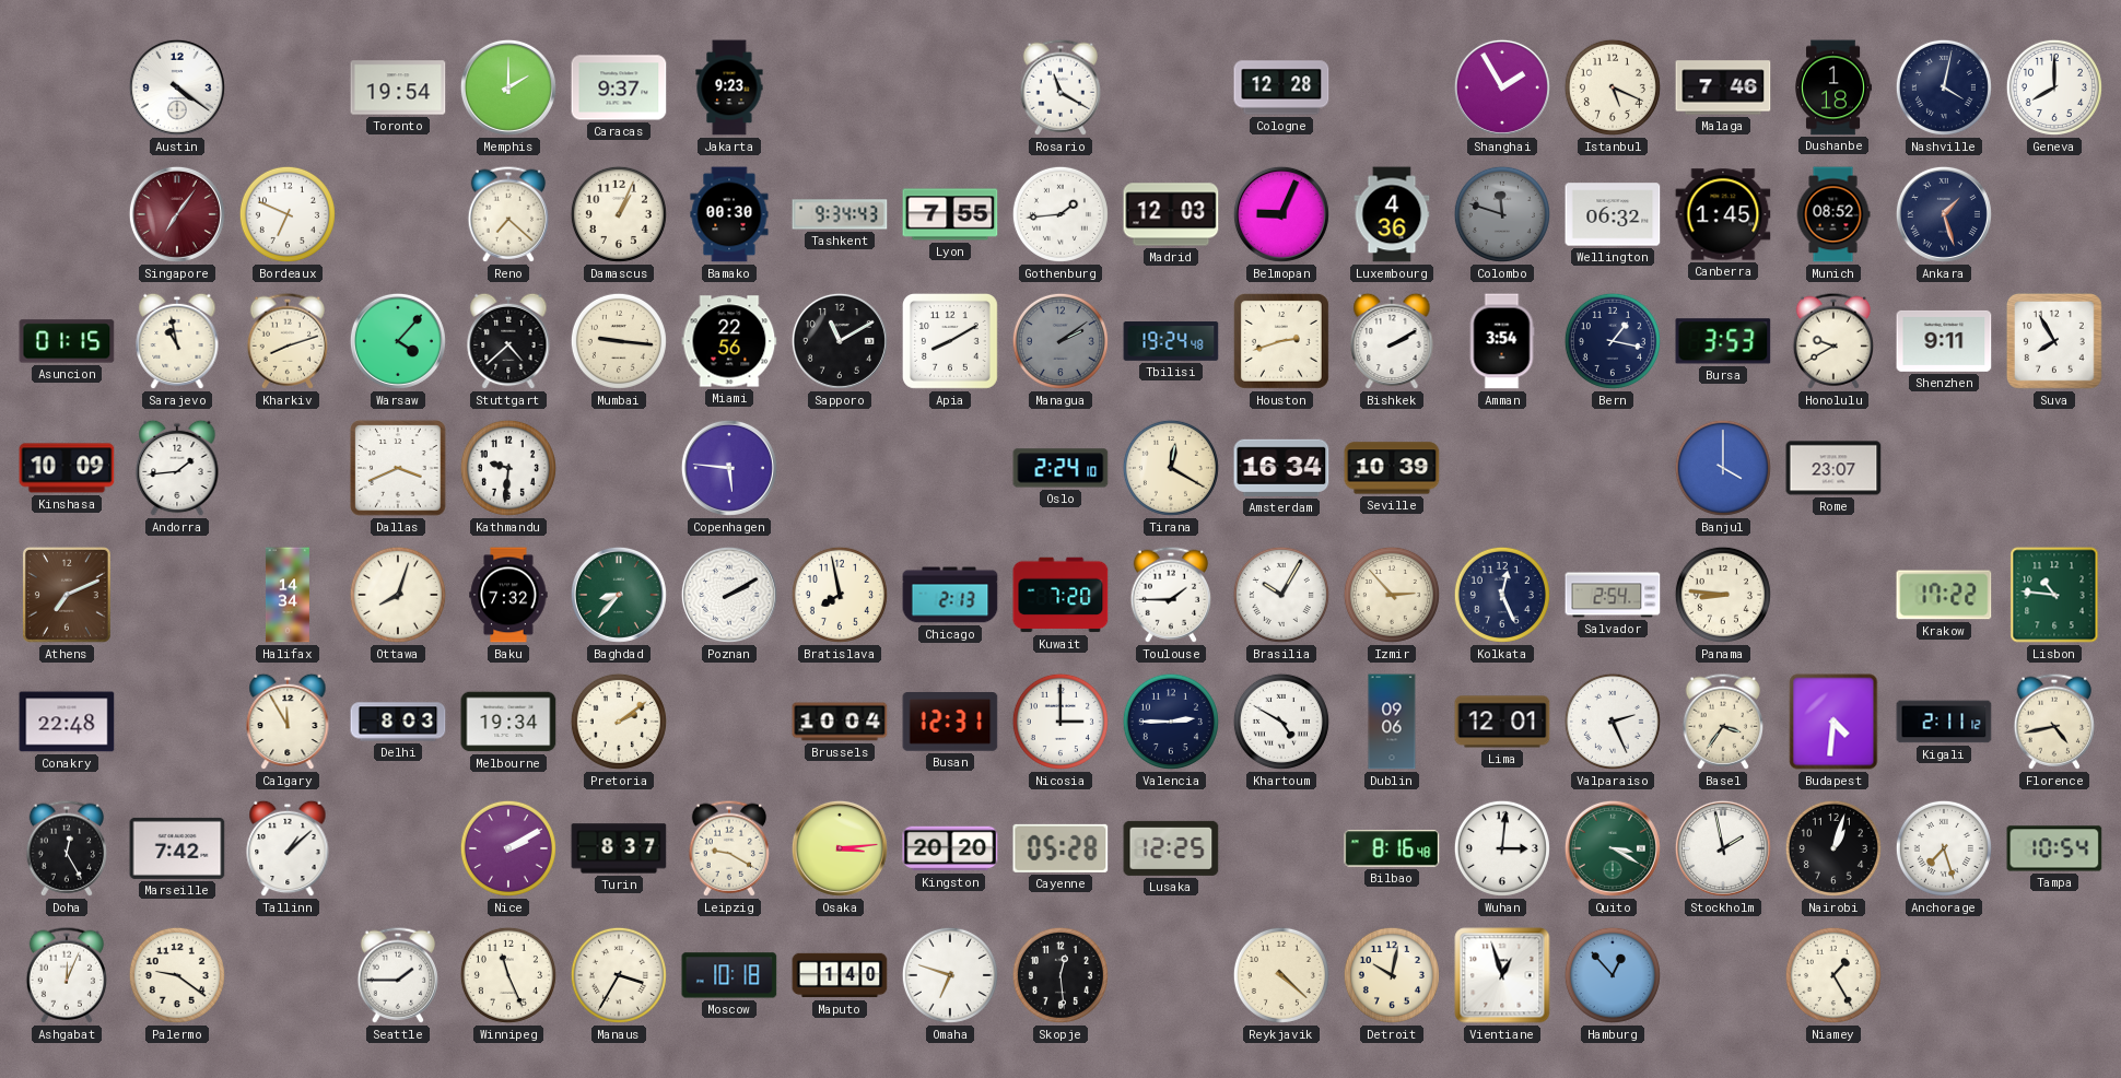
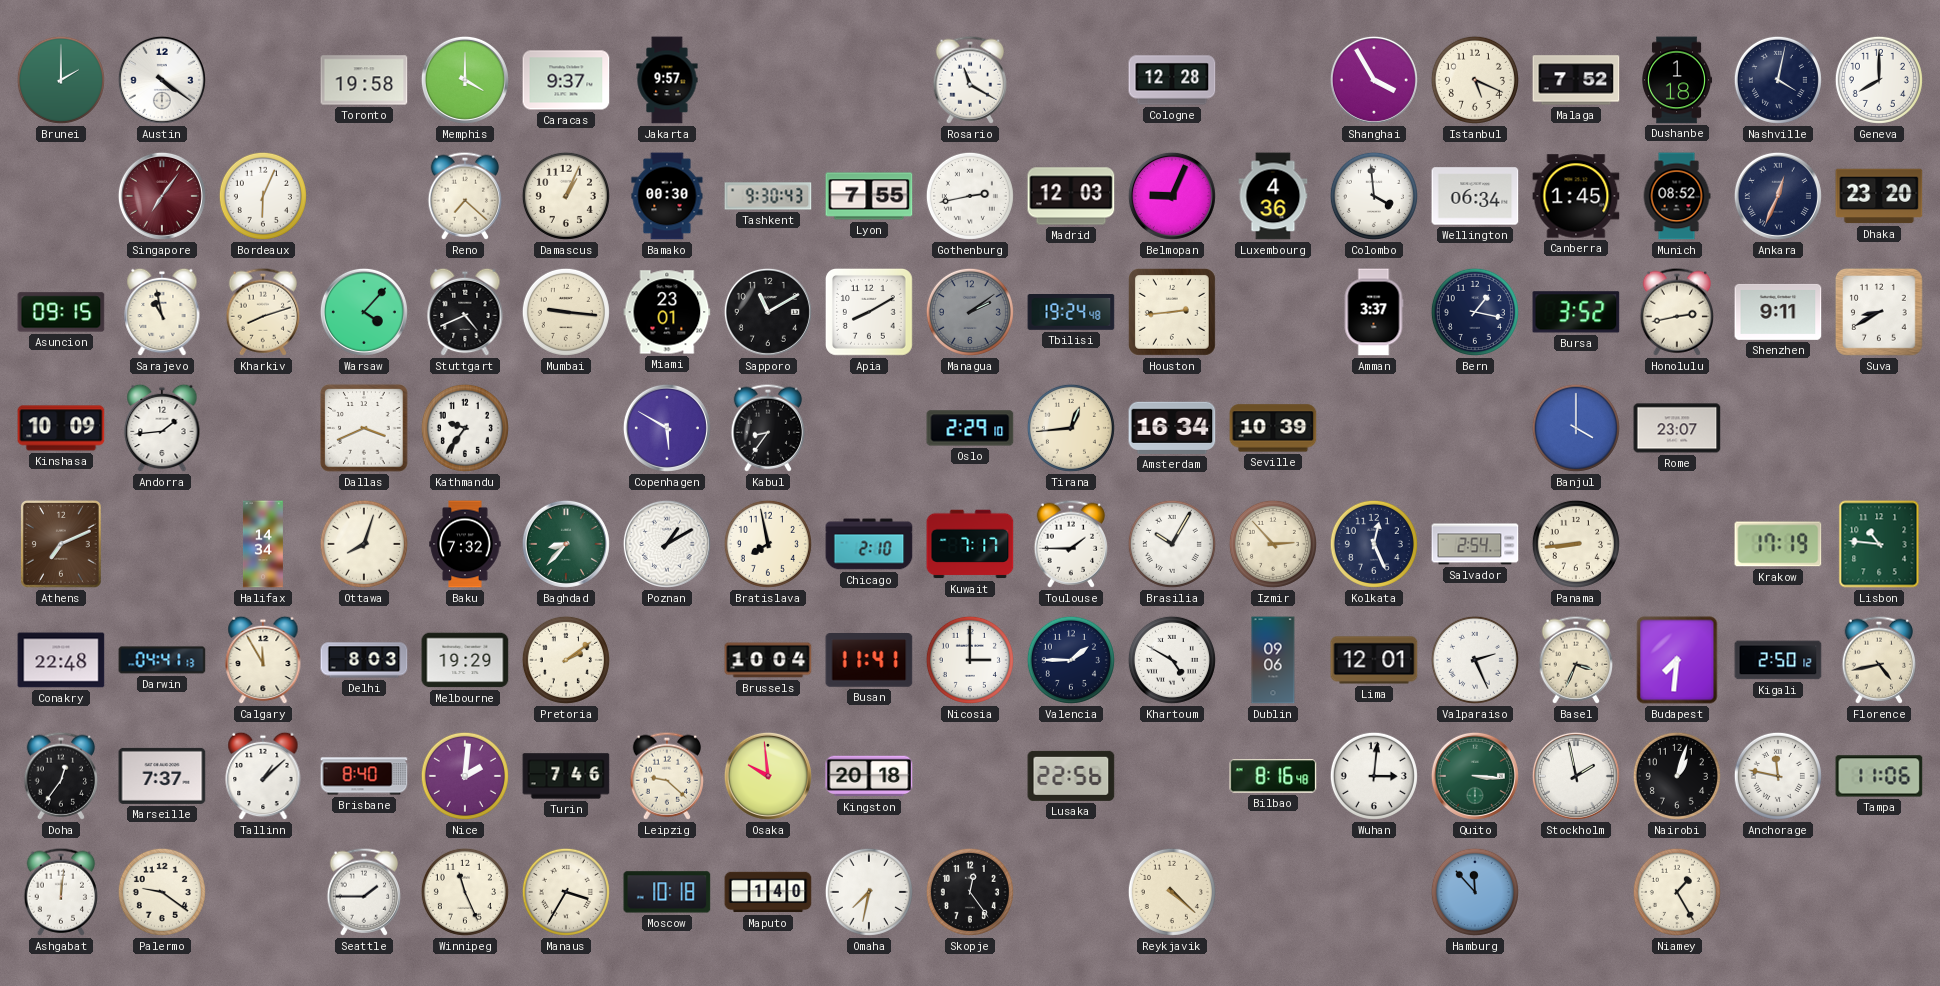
Brunei: none -> 2:00
Toronto: 19:54 -> 19:58
Memphis: 2:00 -> 4:00
Jakarta: 9:23 -> 9:57
Shanghai: 1:55 -> 3:55
Malaga: 7:46 -> 7:52
Bordeaux: 6:49 -> 6:04
Tashkent: 9:34 -> 9:30
Gothenburg: 1:44 -> 2:43
Colombo: 11:48 -> 3:59
Colombo dial: grey -> white
Wellington: 06:32 -> 06:34
Ankara: 1:27 -> 12:34
Dhaka: none -> 23:20
Asuncion: 01:15 -> 09:15
Stuttgart: 4:38 -> 4:41
Miami: 22:56 -> 23:01
Houston: 2:42 -> 2:44
Bishkek: 2:10 -> none
Amman: 3:54 -> 3:37
Bursa: 3:53 -> 3:52
Honolulu: 9:40 -> 2:43
Suva: 7:55 -> 8:40
Kathmandu: 9:31 -> 9:36
Copenhagen: 5:46 -> 5:50
Kabul: none -> 8:36
Oslo: 2:24 -> 2:29
Tirana: 12:20 -> 12:44
Poznan: 2:10 -> 1:10
Chicago: 2:13 -> 2:10
Kuwait: 7:20 -> 7:17
Panama: 8:46 -> 8:44
Krakow: 17:22 -> 17:19
Darwin: none -> 04:41
Melbourne: 19:34 -> 19:29
Busan: 12:31 -> 11:41
Valencia: 2:45 -> 1:45
Basel: 3:36 -> 3:34
Budapest: 4:31 -> 7:31
Kigali: 2:11 -> 2:50
Doha: 12:25 -> 12:36
Marseille: 7:42 -> 7:37
Brisbane: none -> 8:40
Nice: 2:10 -> 2:01
Turin: 8:37 -> 7:46
Leipzig: 9:20 -> 9:22
Osaka: 3:14 -> 9:59
Kingston: 20:20 -> 20:18
Cayenne: 05:28 -> none
Lusaka: 12:25 -> 22:56
Quito: 3:20 -> 3:16
Anchorage: 7:27 -> 11:47
Tampa: 10:54 -> 11:06
Ashgabat: 12:04 -> 12:01
Omaha: 6:48 -> 7:32
Skopje: 12:29 -> 12:24
Detroit: 10:02 -> none
Vientiane: 12:57 -> none
Hamburg: 12:53 -> 11:53
